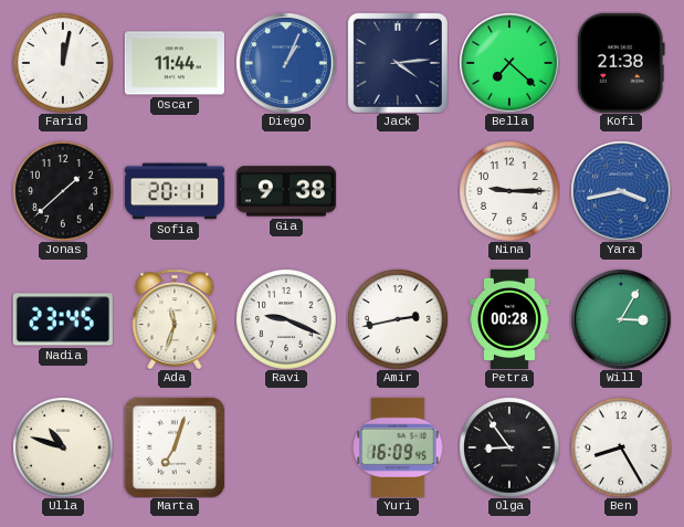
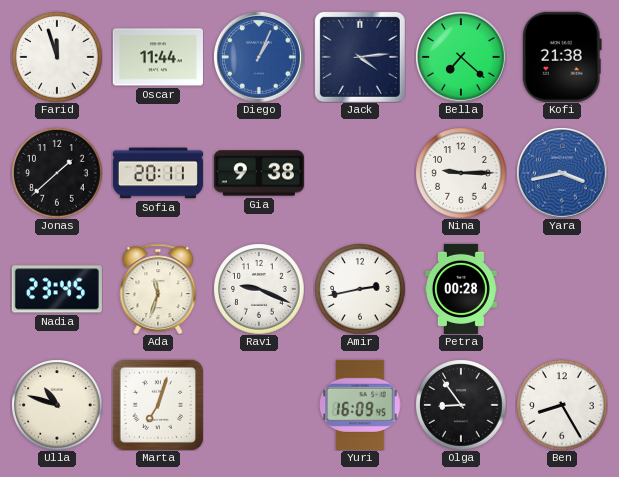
Farid: 12:02 -> 11:57
Will: 3:05 -> none
